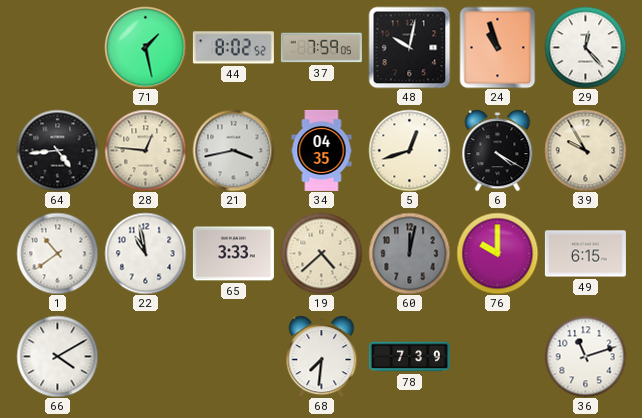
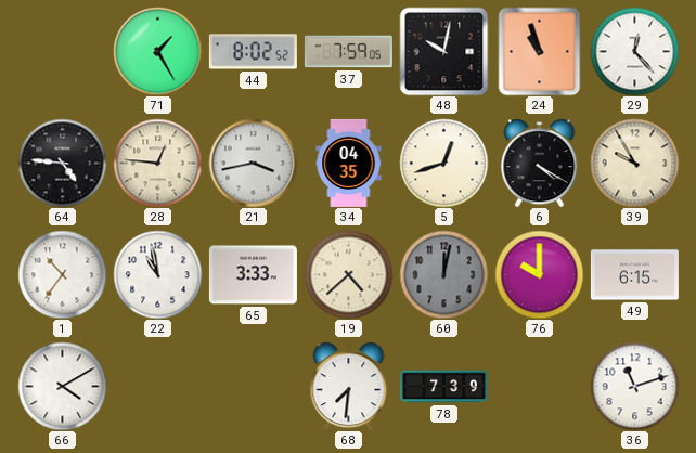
71: 1:28 -> 1:25
64: 4:44 -> 4:46
1: 10:39 -> 10:36
